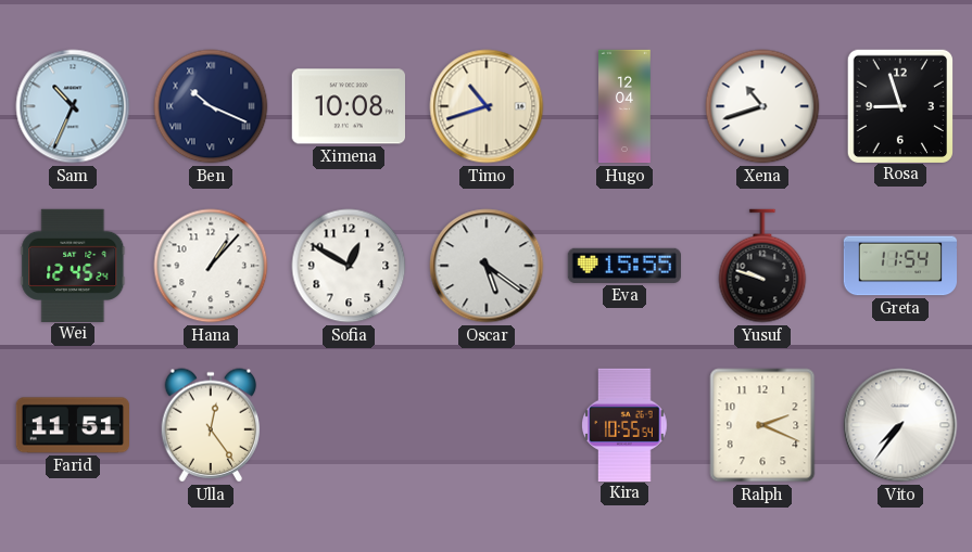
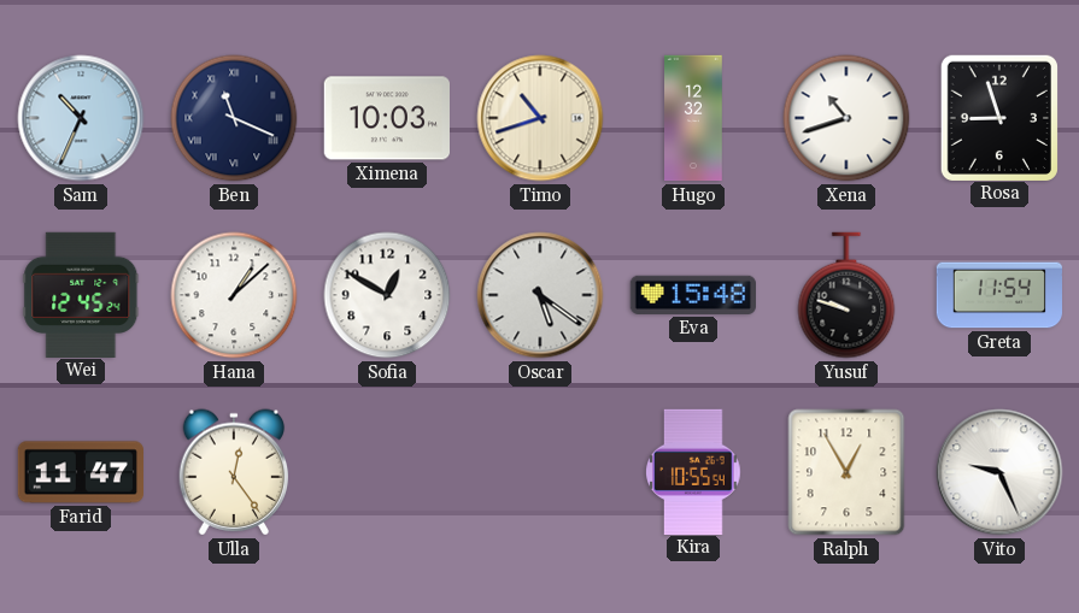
Ben: 10:19 -> 11:19
Ximena: 10:08 -> 10:03
Hugo: 12:04 -> 12:32
Hana: 1:07 -> 1:08
Eva: 15:55 -> 15:48
Farid: 11:51 -> 11:47
Ralph: 2:19 -> 12:55
Vito: 7:36 -> 9:26
